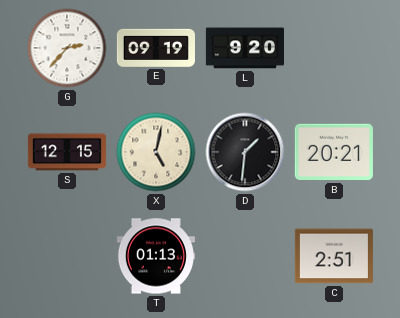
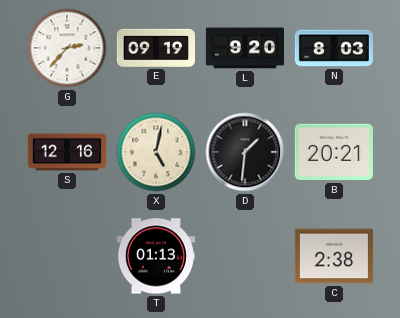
N: none -> 8:03
S: 12:15 -> 12:16
C: 2:51 -> 2:38
